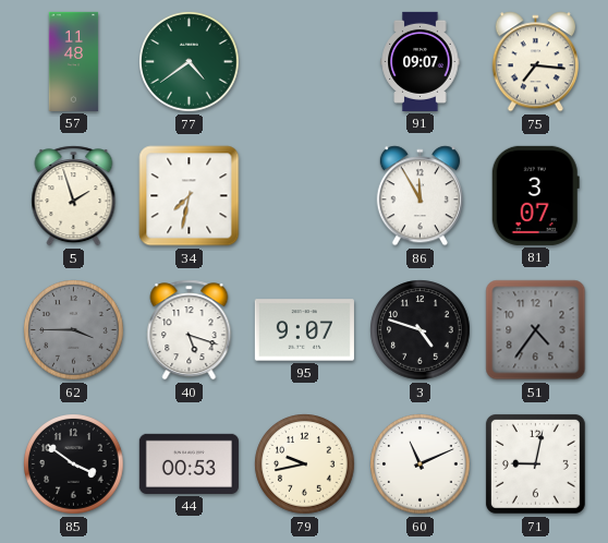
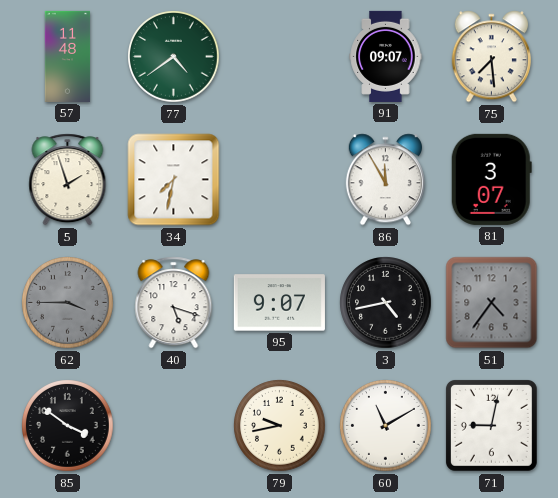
75: 7:16 -> 7:29
3: 4:48 -> 4:43
44: 00:53 -> none
60: 11:11 -> 11:10
